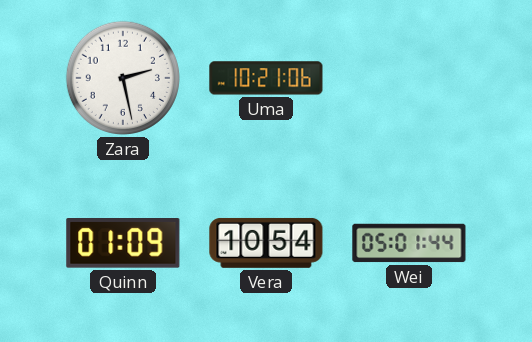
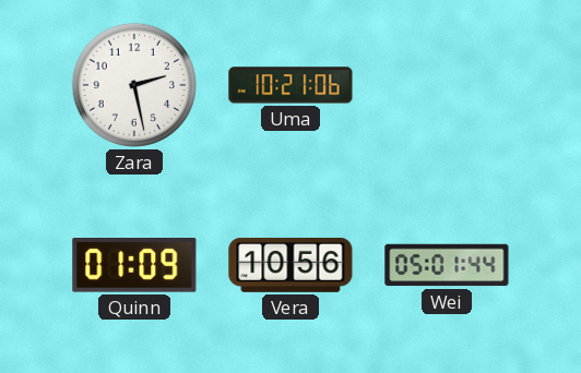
Vera: 10:54 -> 10:56
